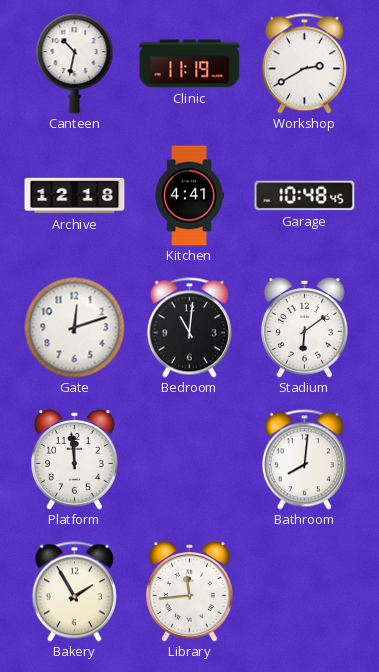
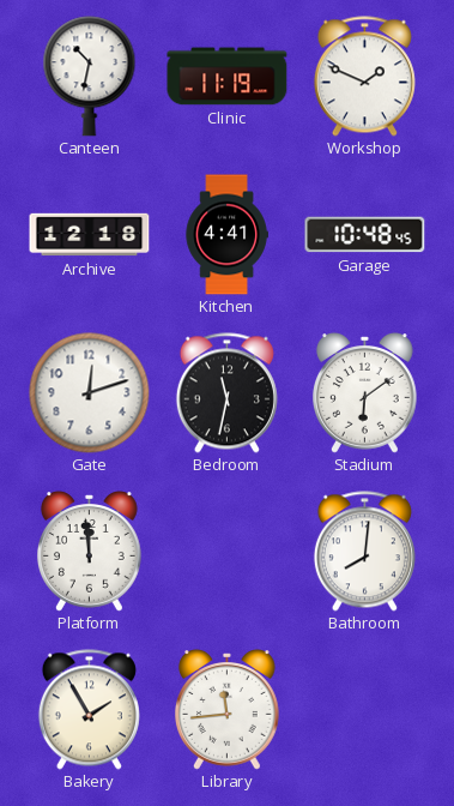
Workshop: 2:40 -> 1:49
Bedroom: 11:01 -> 11:32
